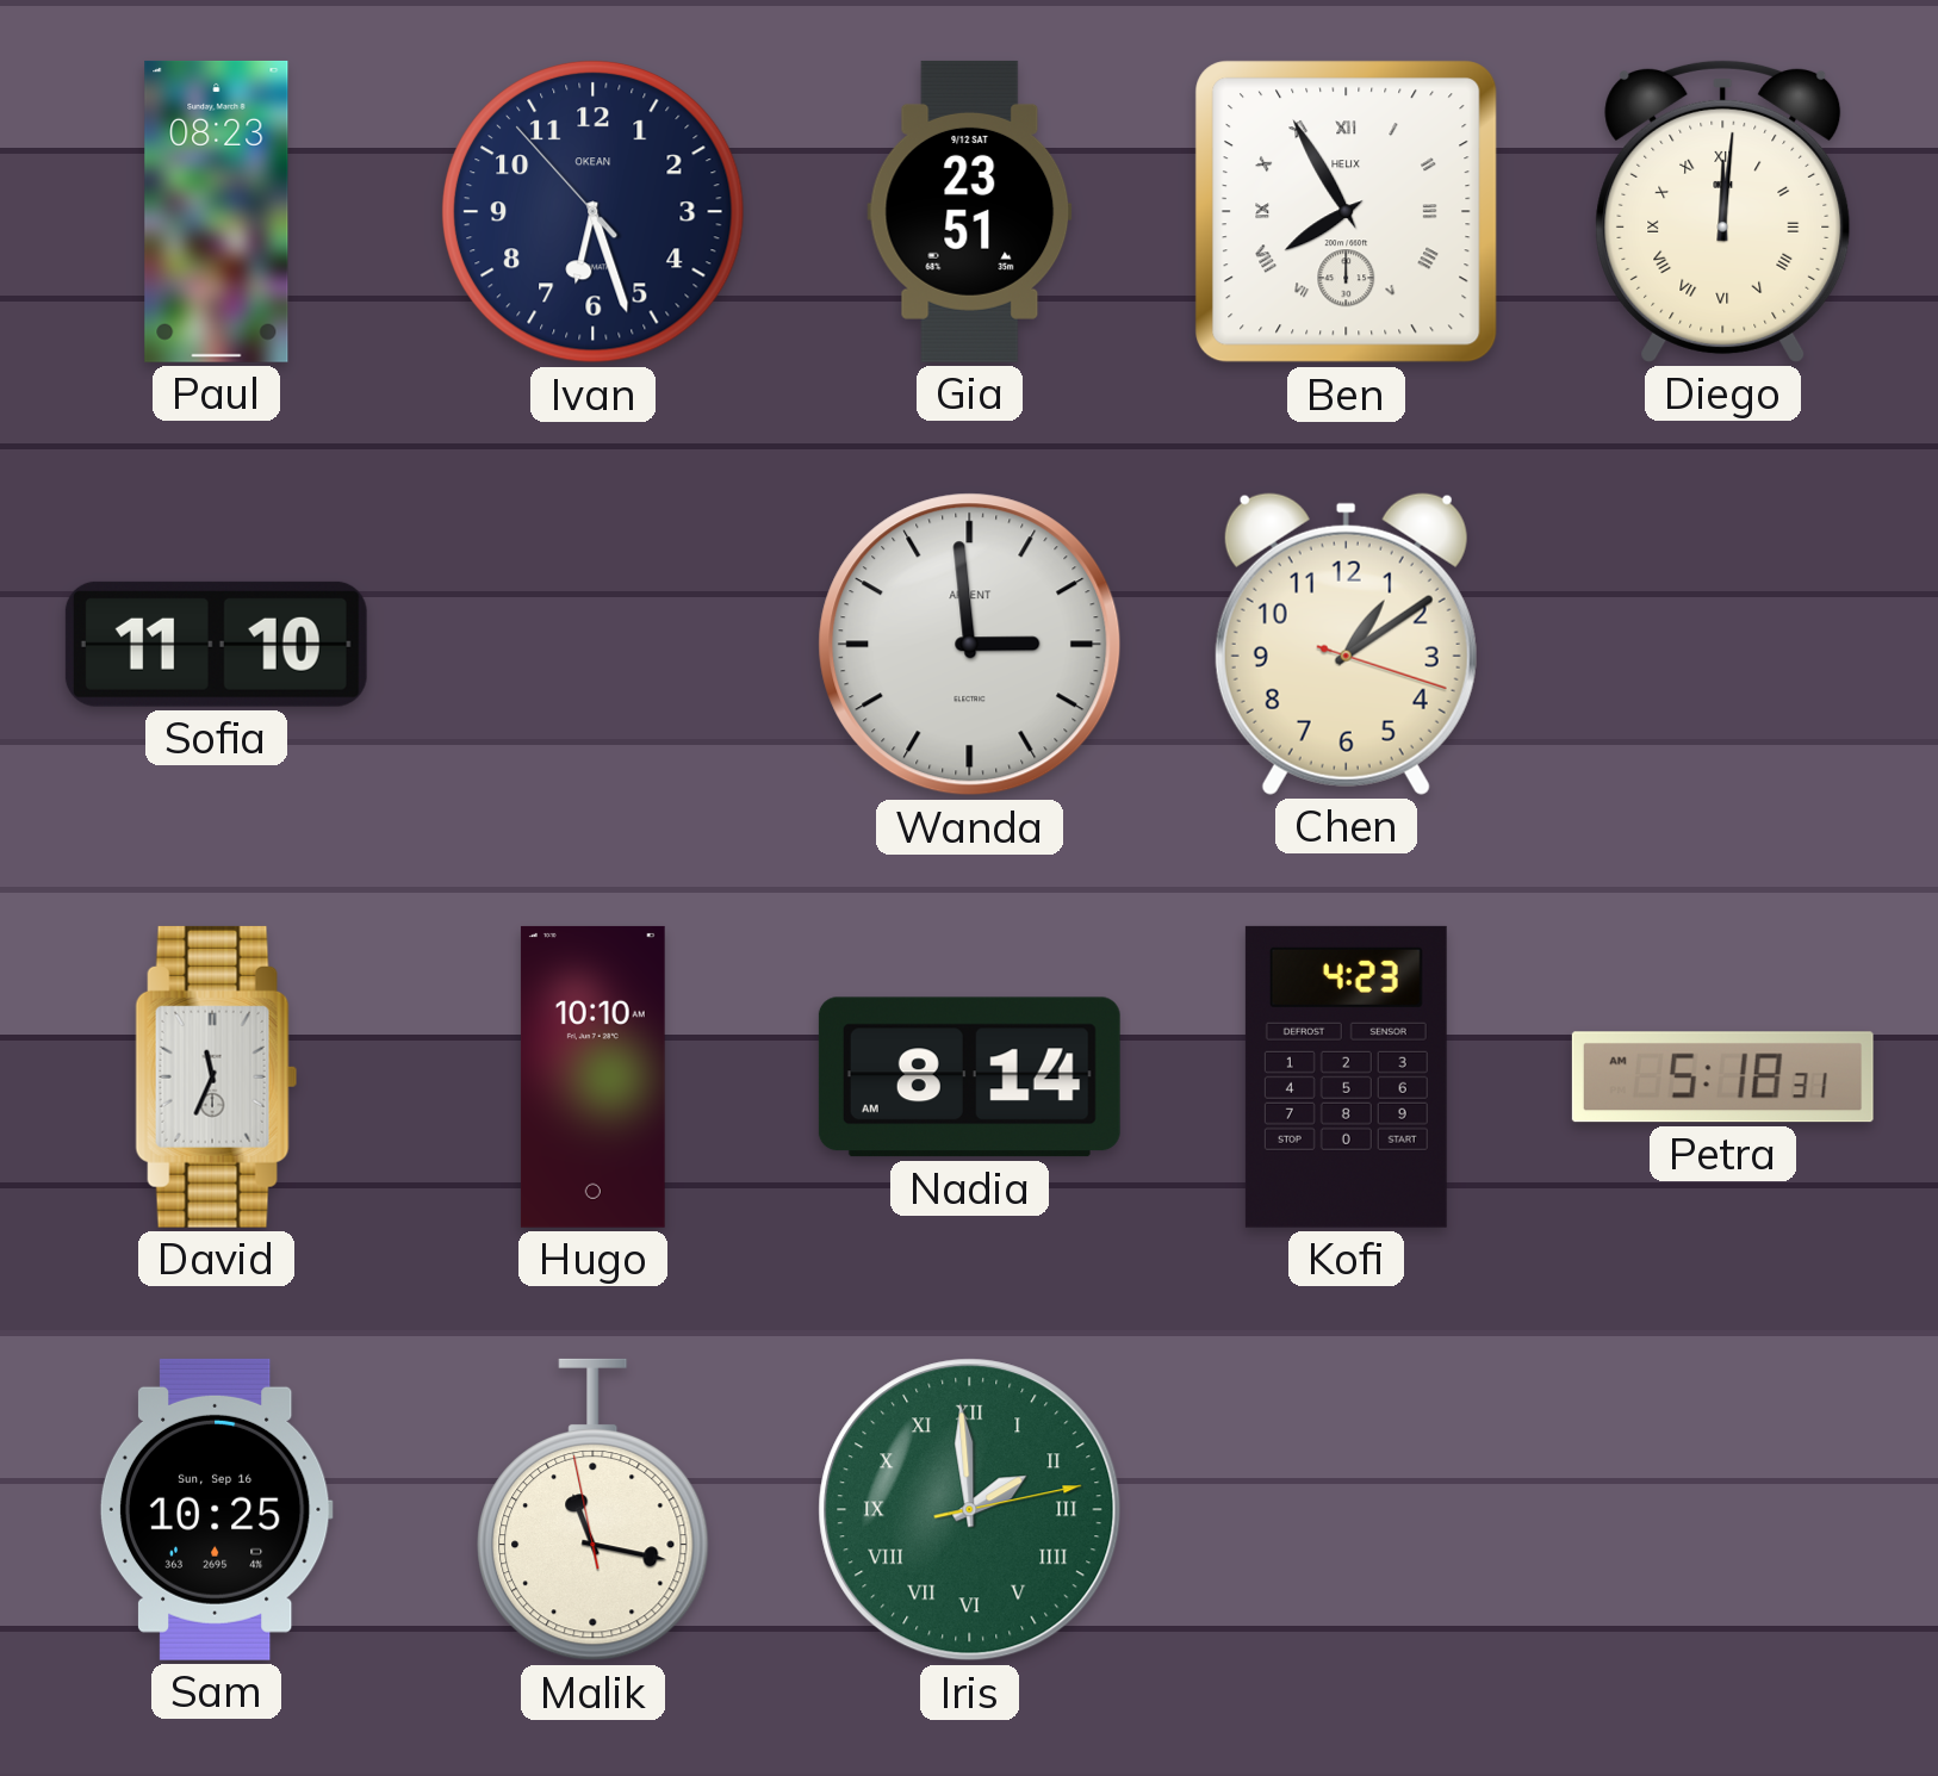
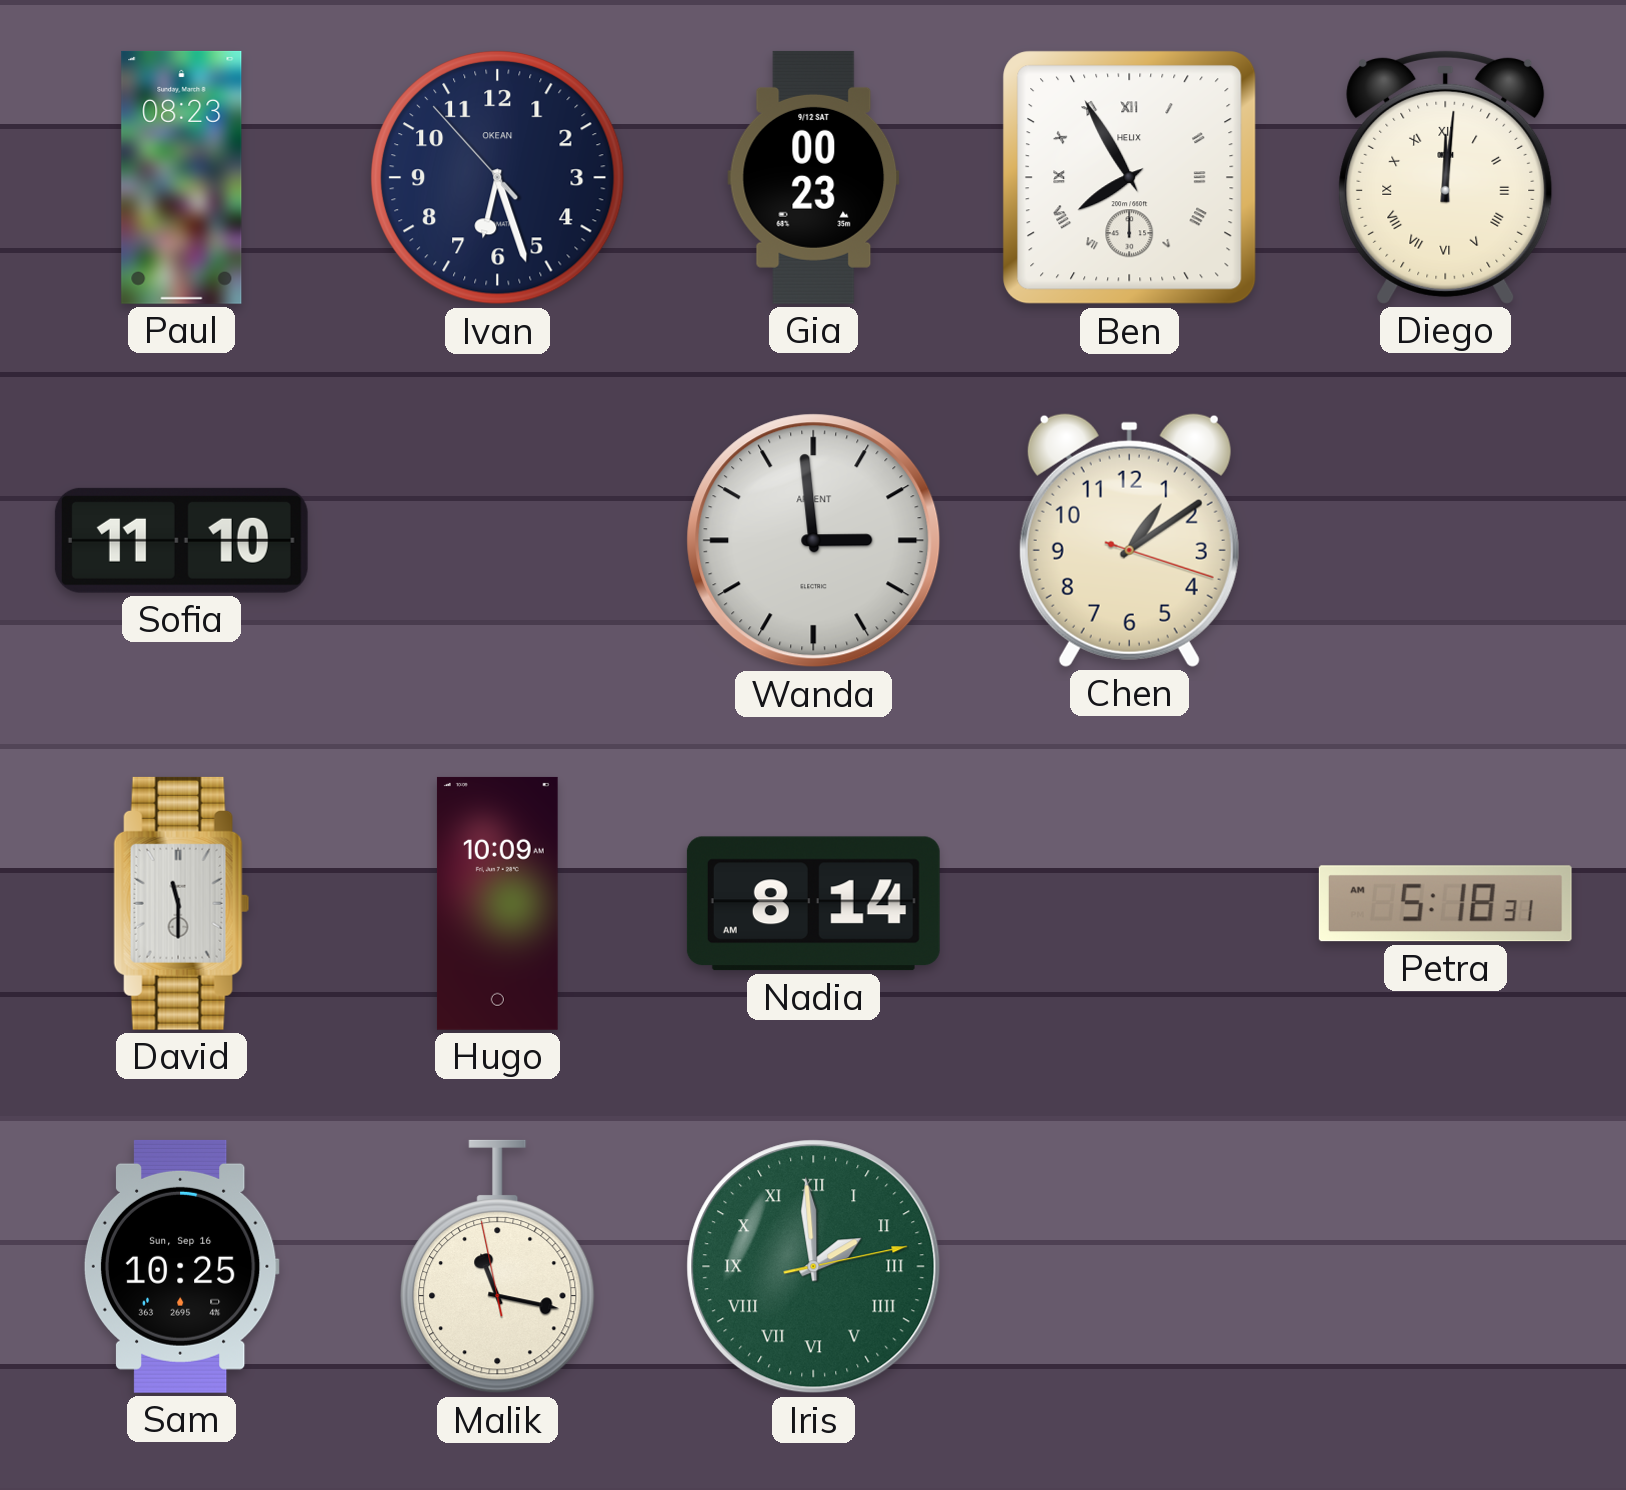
Gia: 23:51 -> 00:23
David: 11:34 -> 11:30
Hugo: 10:10 -> 10:09
Kofi: 4:23 -> none
